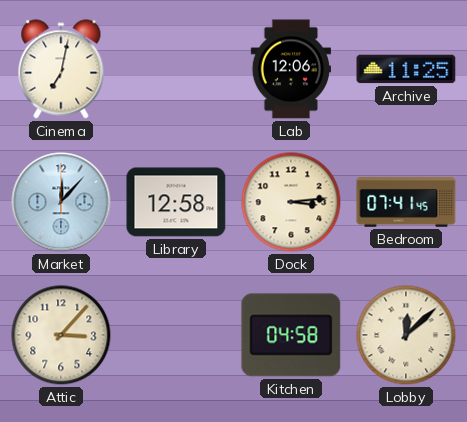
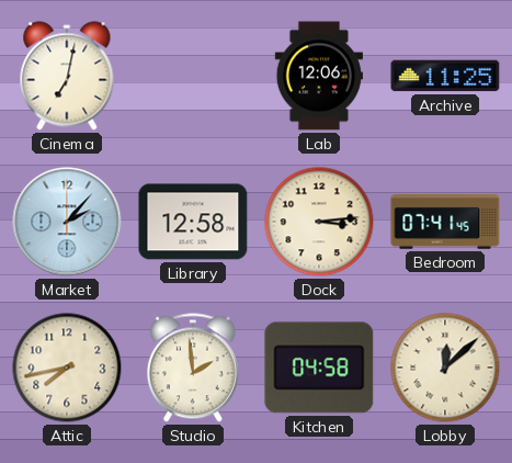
Market: 12:07 -> 2:07
Attic: 3:07 -> 7:43
Studio: none -> 1:59
